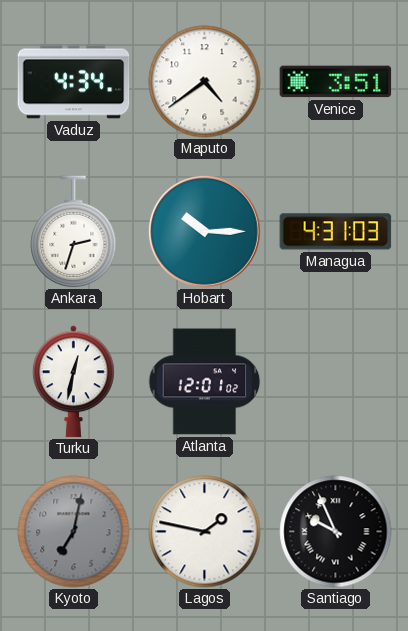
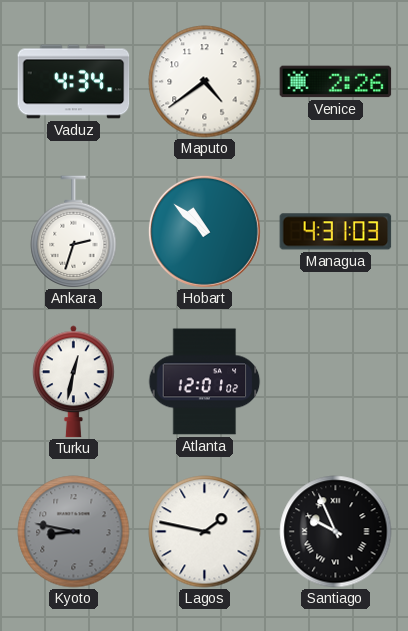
Venice: 3:51 -> 2:26
Hobart: 10:15 -> 10:52
Kyoto: 7:02 -> 8:47
